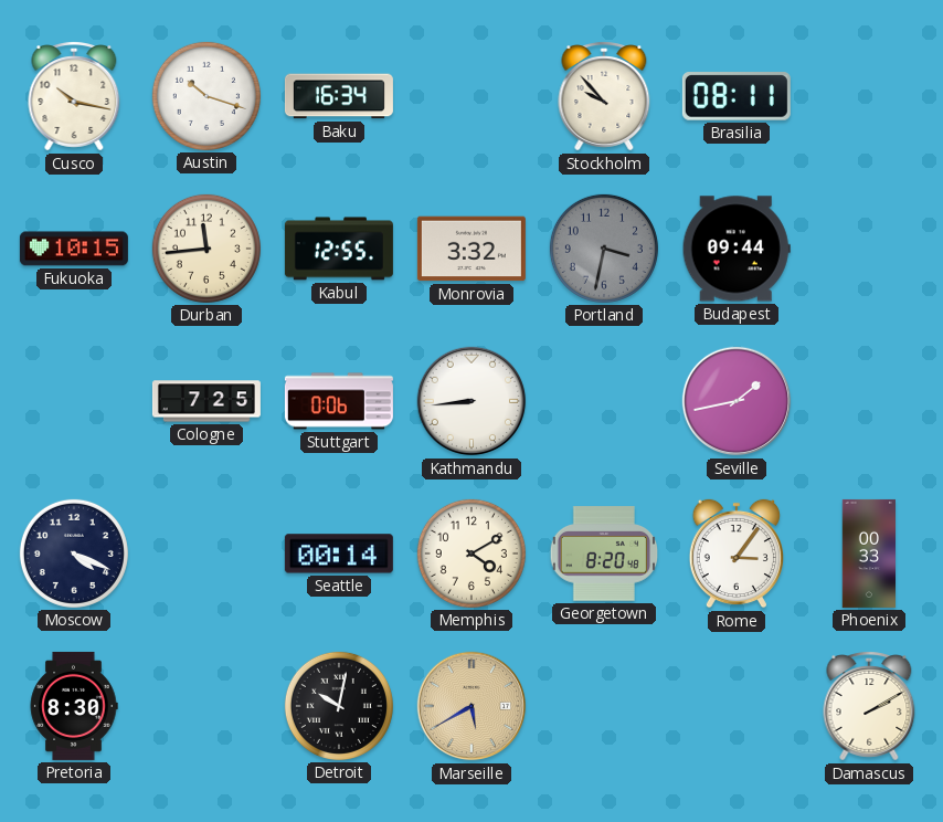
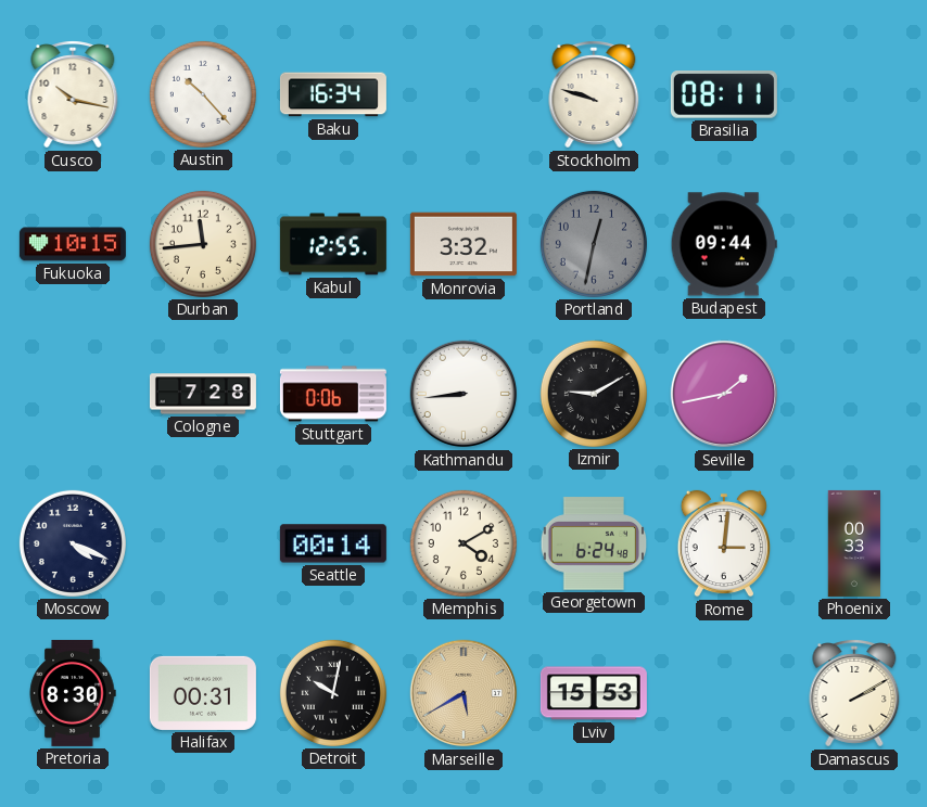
Austin: 10:18 -> 10:23
Stockholm: 9:53 -> 9:48
Portland: 3:32 -> 12:32
Cologne: 7:25 -> 7:28
Izmir: none -> 9:10
Georgetown: 8:20 -> 6:24
Rome: 3:06 -> 3:01
Halifax: none -> 00:31
Lviv: none -> 15:53
